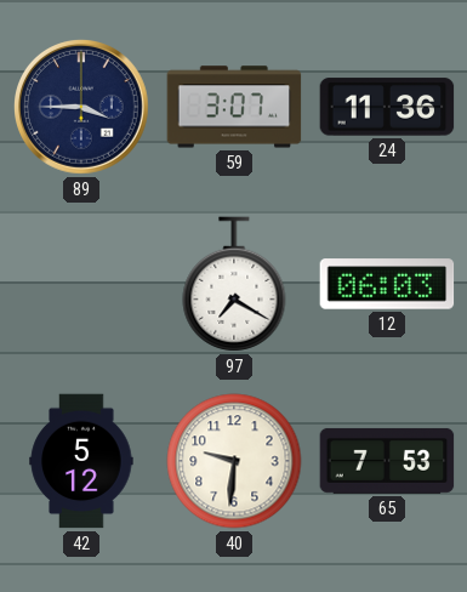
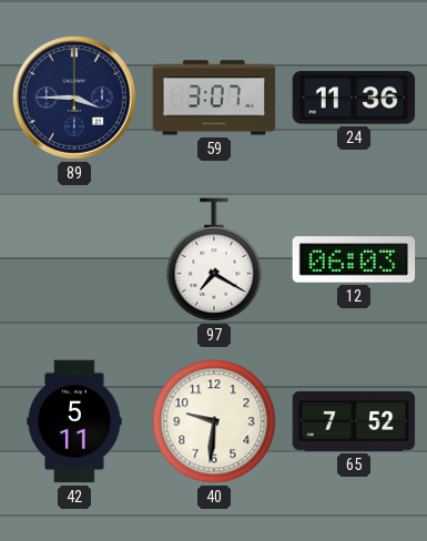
42: 5:12 -> 5:11
65: 7:53 -> 7:52
